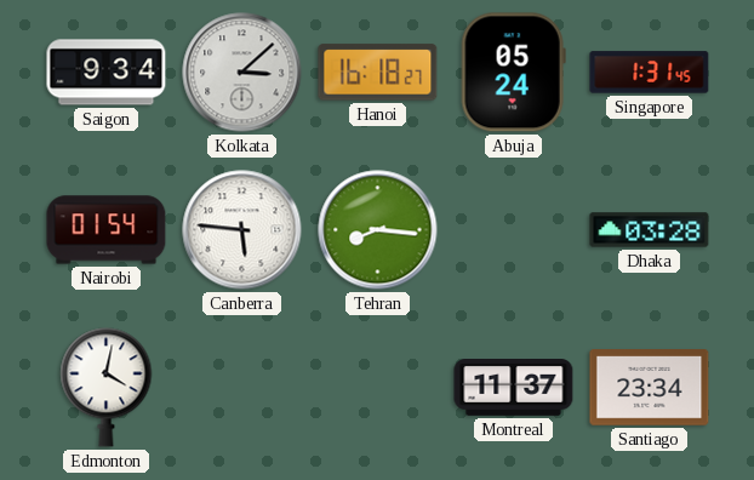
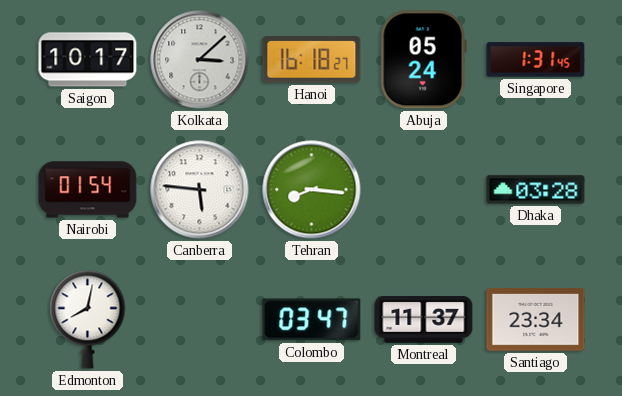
Saigon: 9:34 -> 10:17
Edmonton: 4:02 -> 8:02
Colombo: none -> 03:47
